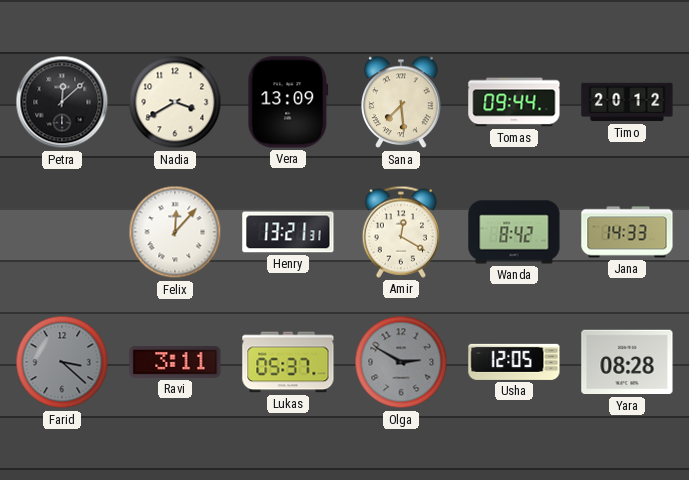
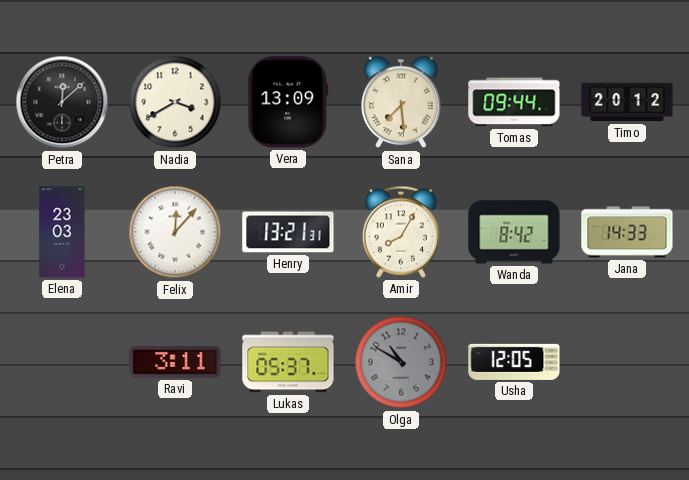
Elena: none -> 23:03
Amir: 12:20 -> 8:05
Farid: 3:22 -> none
Olga: 2:50 -> 10:50
Yara: 08:28 -> none
